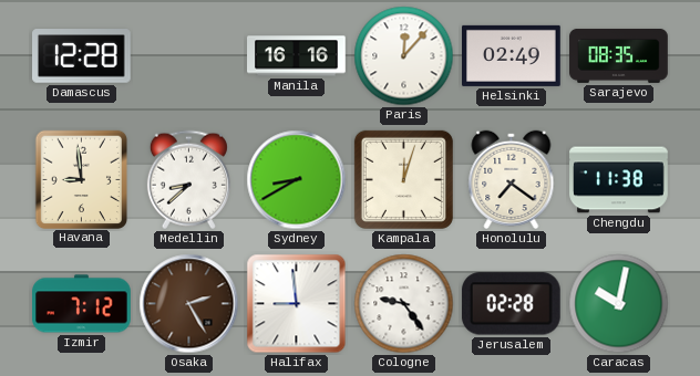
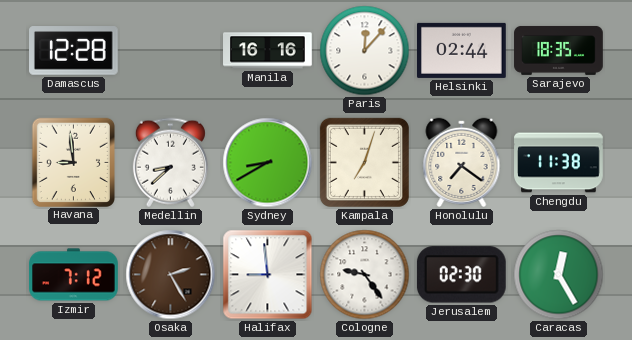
Helsinki: 02:49 -> 02:44
Sarajevo: 08:35 -> 18:35
Kampala: 12:03 -> 7:03
Jerusalem: 02:28 -> 02:30
Caracas: 10:02 -> 12:25
